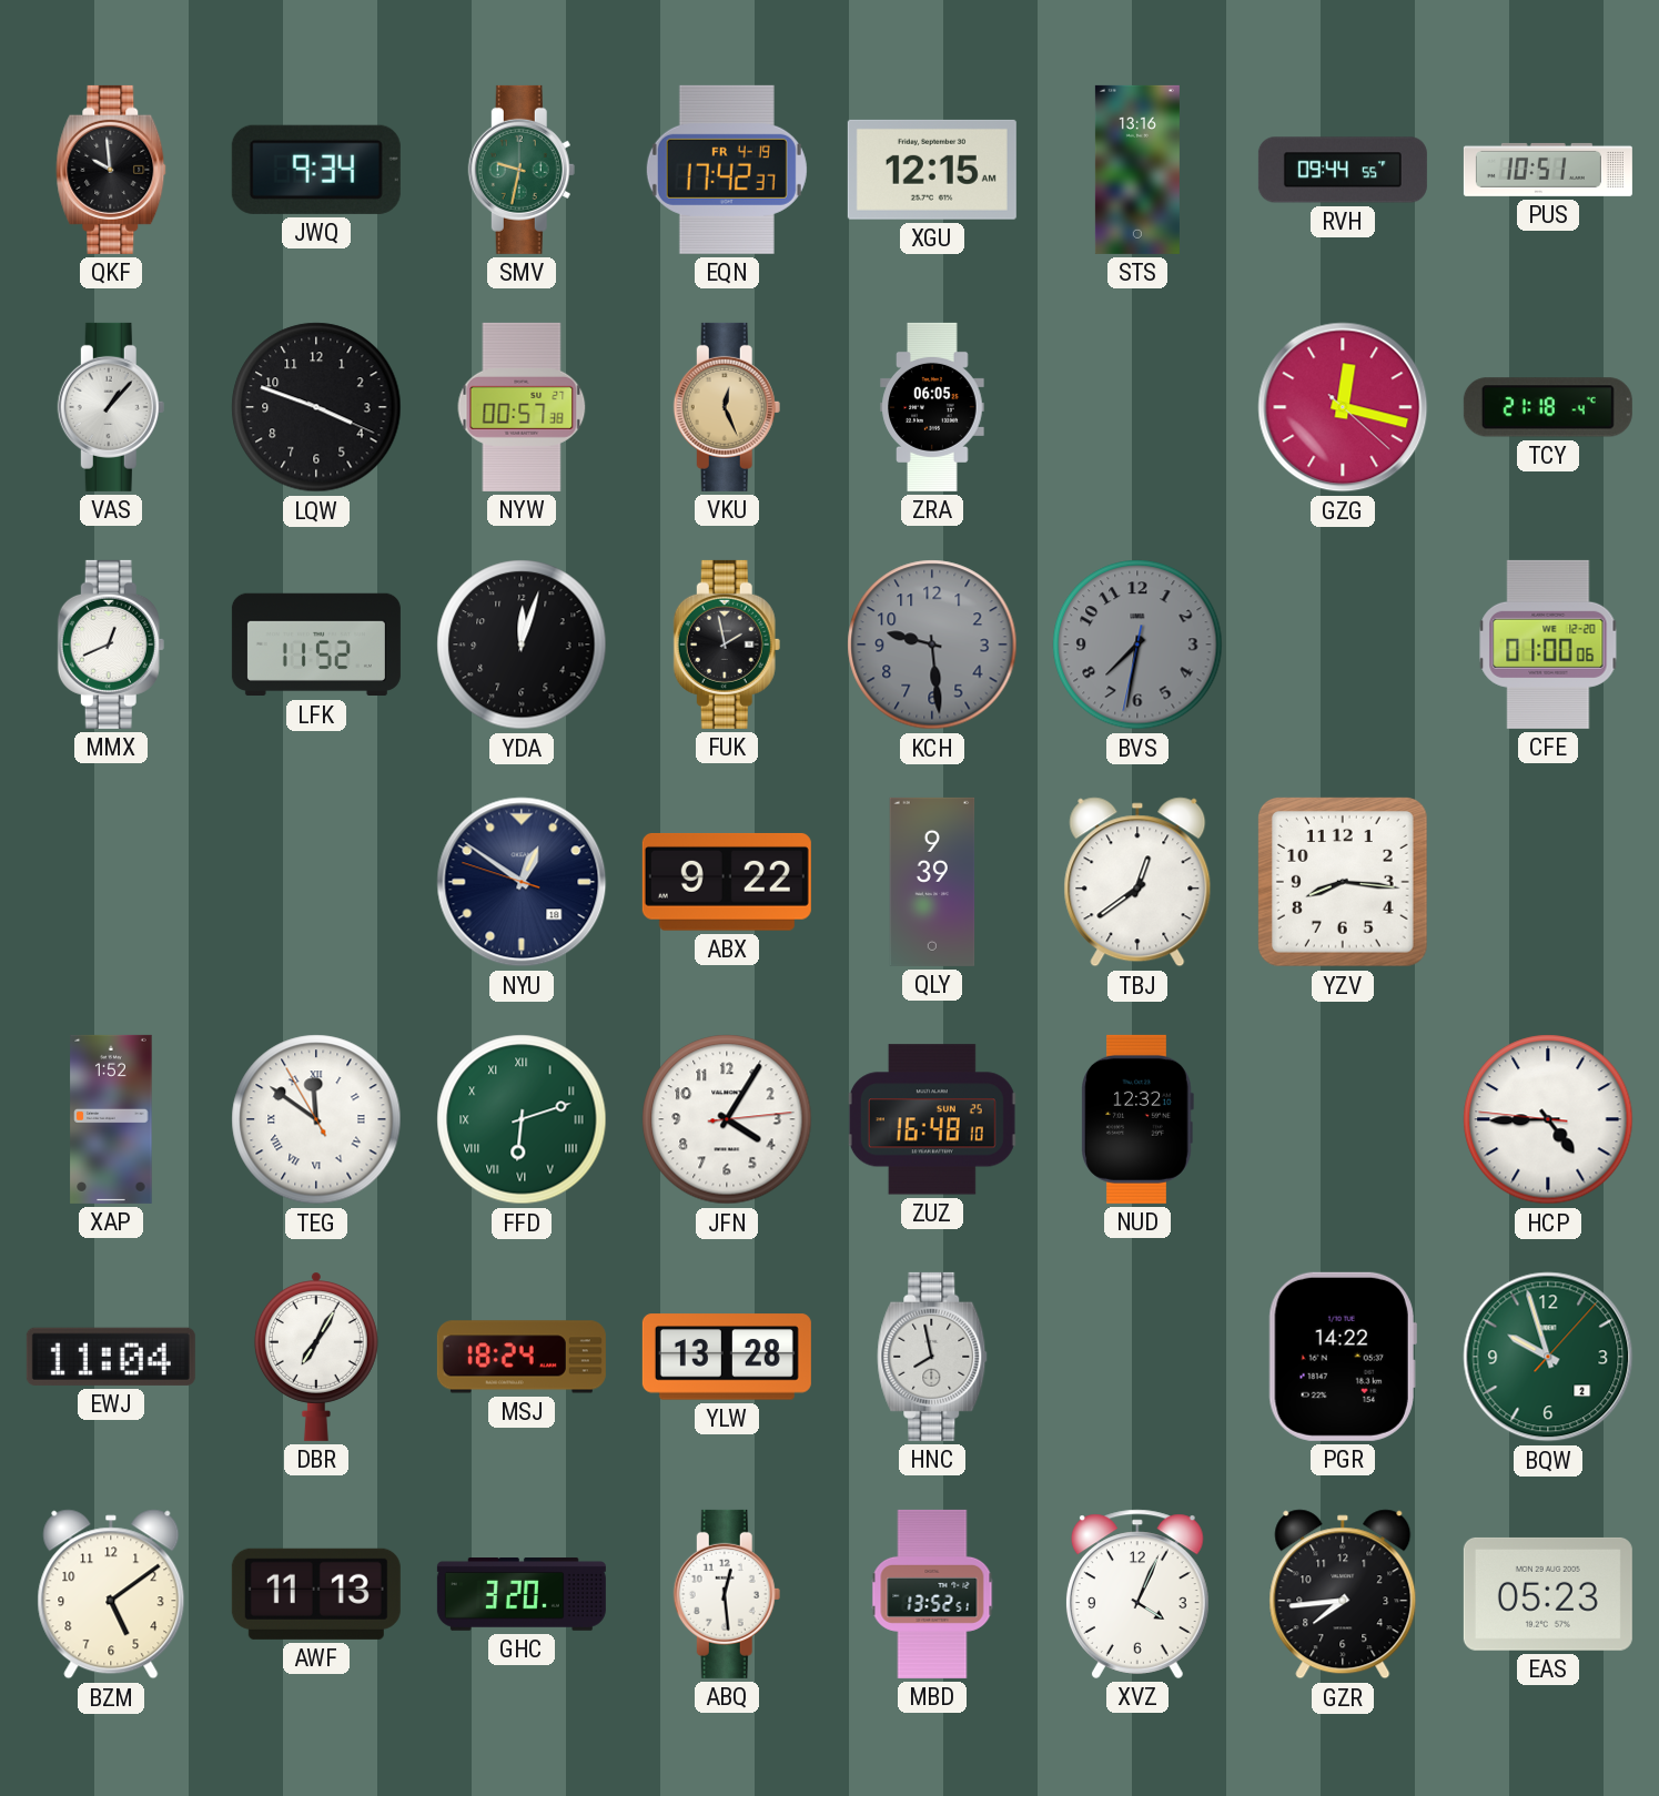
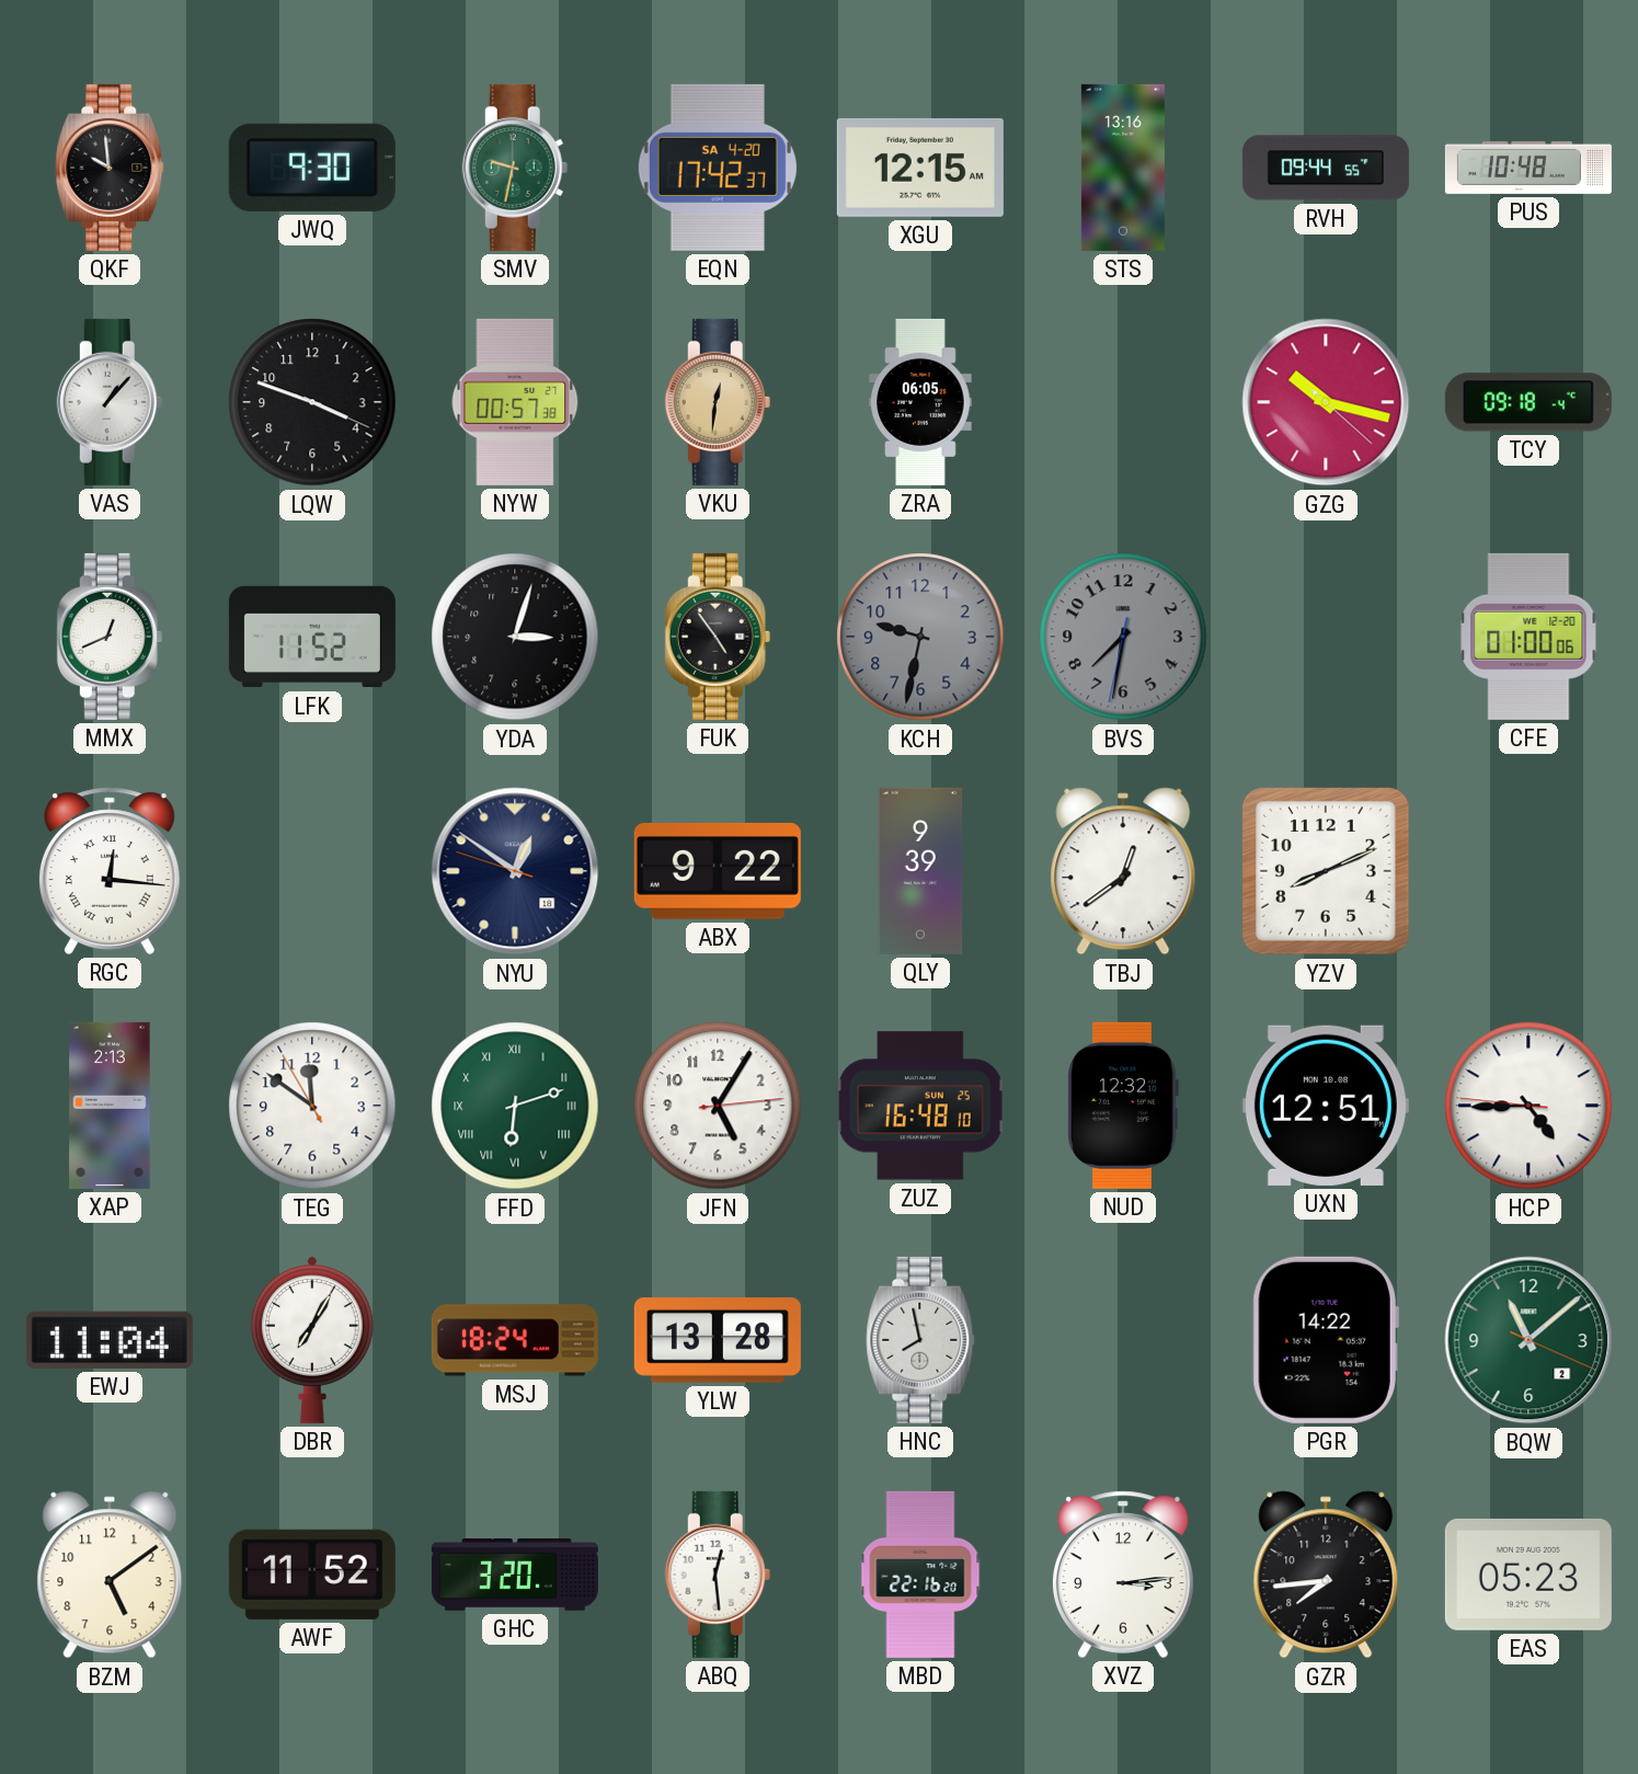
JWQ: 9:34 -> 9:30
EQN date: FR 4-19 -> SA 4-20
PUS: 10:51 -> 10:48
VKU: 12:26 -> 12:31
GZG: 12:17 -> 10:17
TCY: 21:18 -> 09:18
YDA: 12:03 -> 3:03
FUK: 1:58 -> 4:54
KCH: 9:29 -> 9:32
RGC: none -> 12:16
YZV: 8:16 -> 8:11
XAP: 1:52 -> 2:13
TEG numerals: Roman -> Arabic
JFN: 4:05 -> 5:05
UXN: none -> 12:51
BQW: 9:57 -> 11:08
AWF: 11:13 -> 11:52
MBD: 13:52 -> 22:16
XVZ: 4:04 -> 3:14
